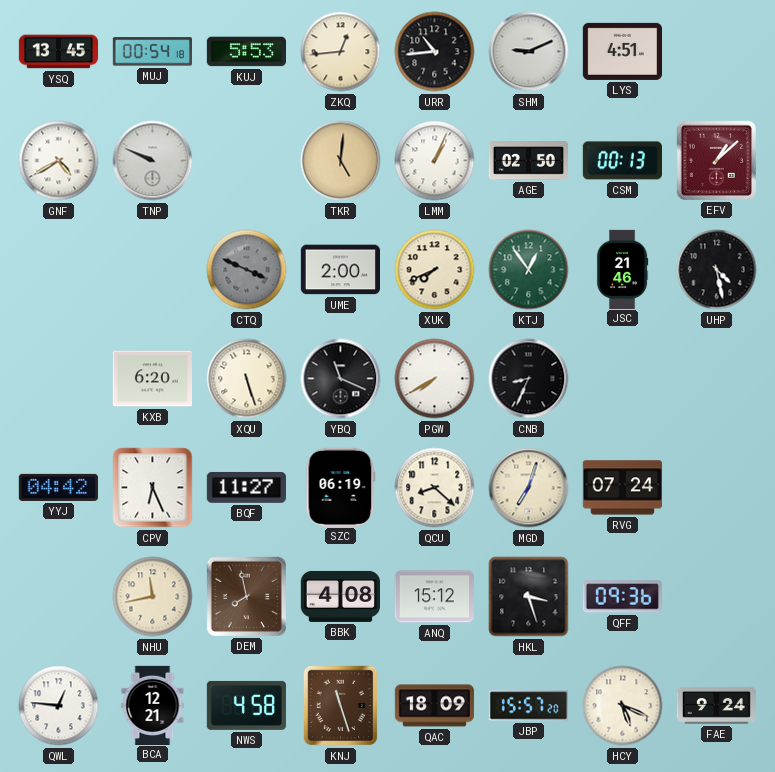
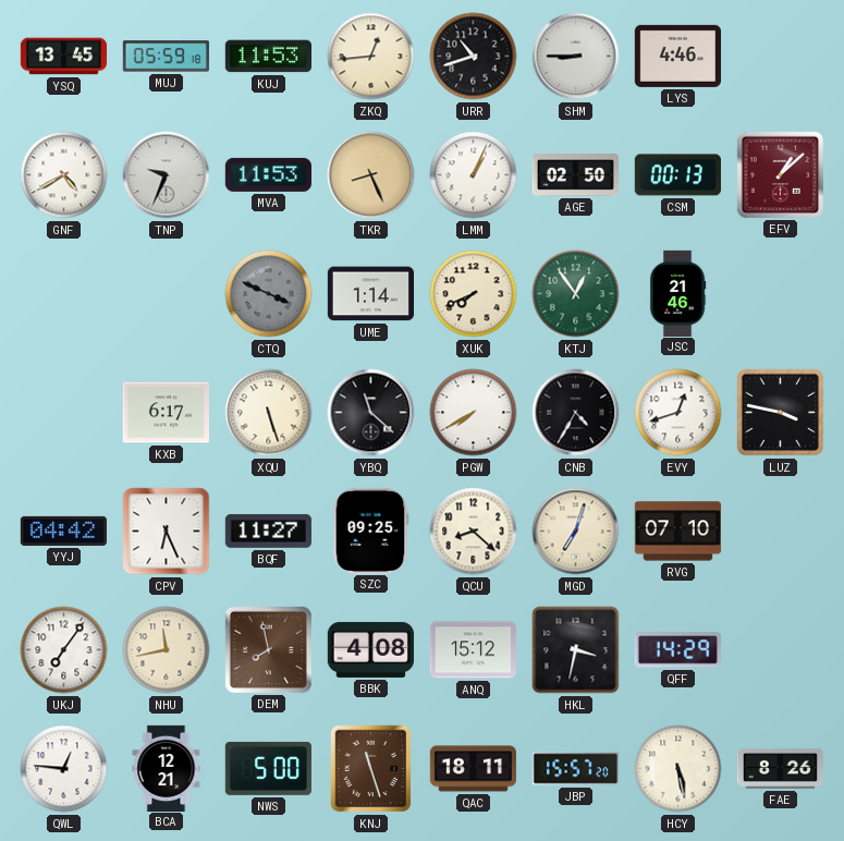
MUJ: 00:54 -> 05:59
KUJ: 5:53 -> 11:53
URR: 10:44 -> 10:42
SHM: 9:11 -> 8:45
LYS: 4:51 -> 4:46
TNP: 9:49 -> 9:34
MVA: none -> 11:53
TKR: 5:01 -> 8:26
UME: 2:00 -> 1:14
UHP: 4:28 -> none
KXB: 6:20 -> 6:17
YBQ: 11:19 -> 11:22
CNB: 8:34 -> 4:35
EVY: none -> 12:42
LUZ: none -> 3:47
SZC: 06:19 -> 09:25
RVG: 07:24 -> 07:10
UKJ: none -> 7:06
HKL: 3:27 -> 3:32
QFF: 09:36 -> 14:29
NWS: 4:58 -> 5:00
QAC: 18:09 -> 18:11
HCY: 5:19 -> 5:28
FAE: 9:24 -> 8:26
